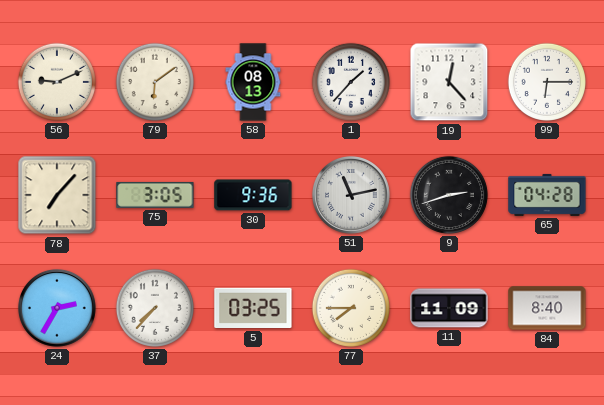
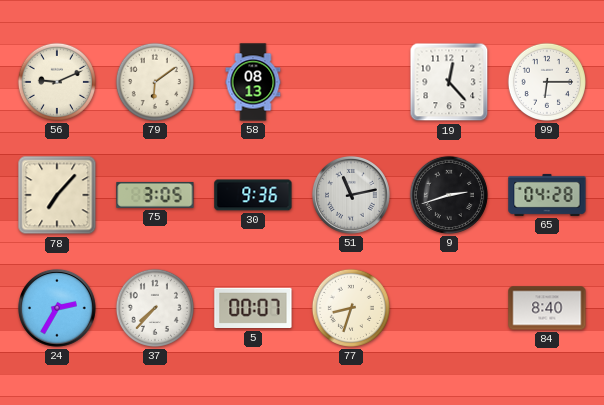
1: 1:37 -> none
5: 03:25 -> 00:07
77: 7:45 -> 8:33
11: 11:09 -> none
